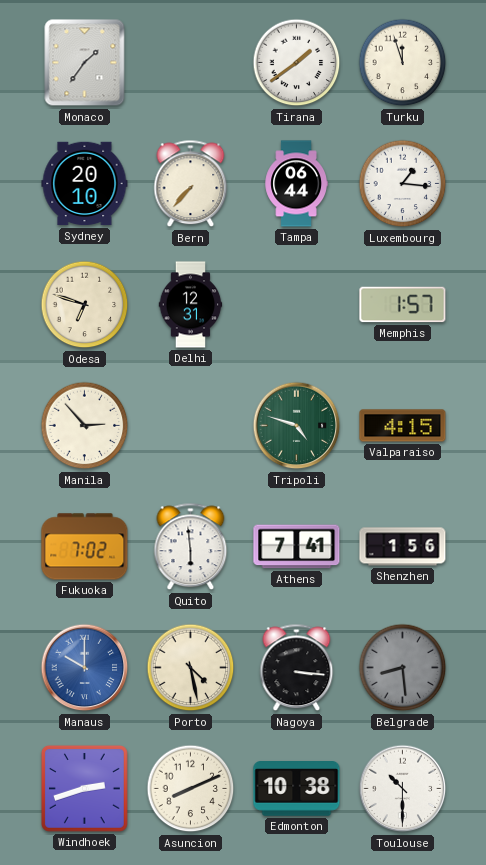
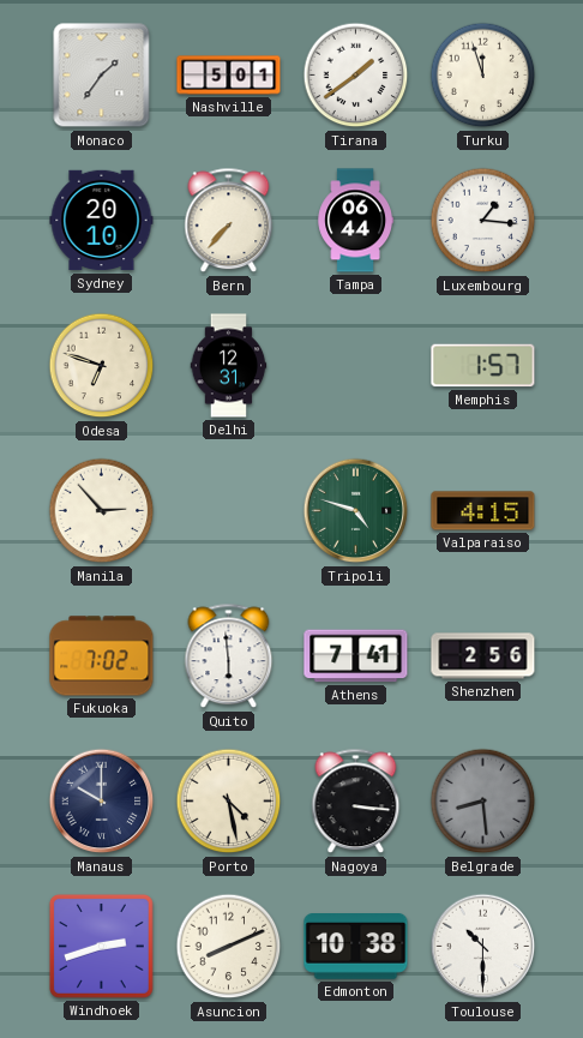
Nashville: none -> 5:01
Shenzhen: 1:56 -> 2:56
Manaus dial: blue -> navy
